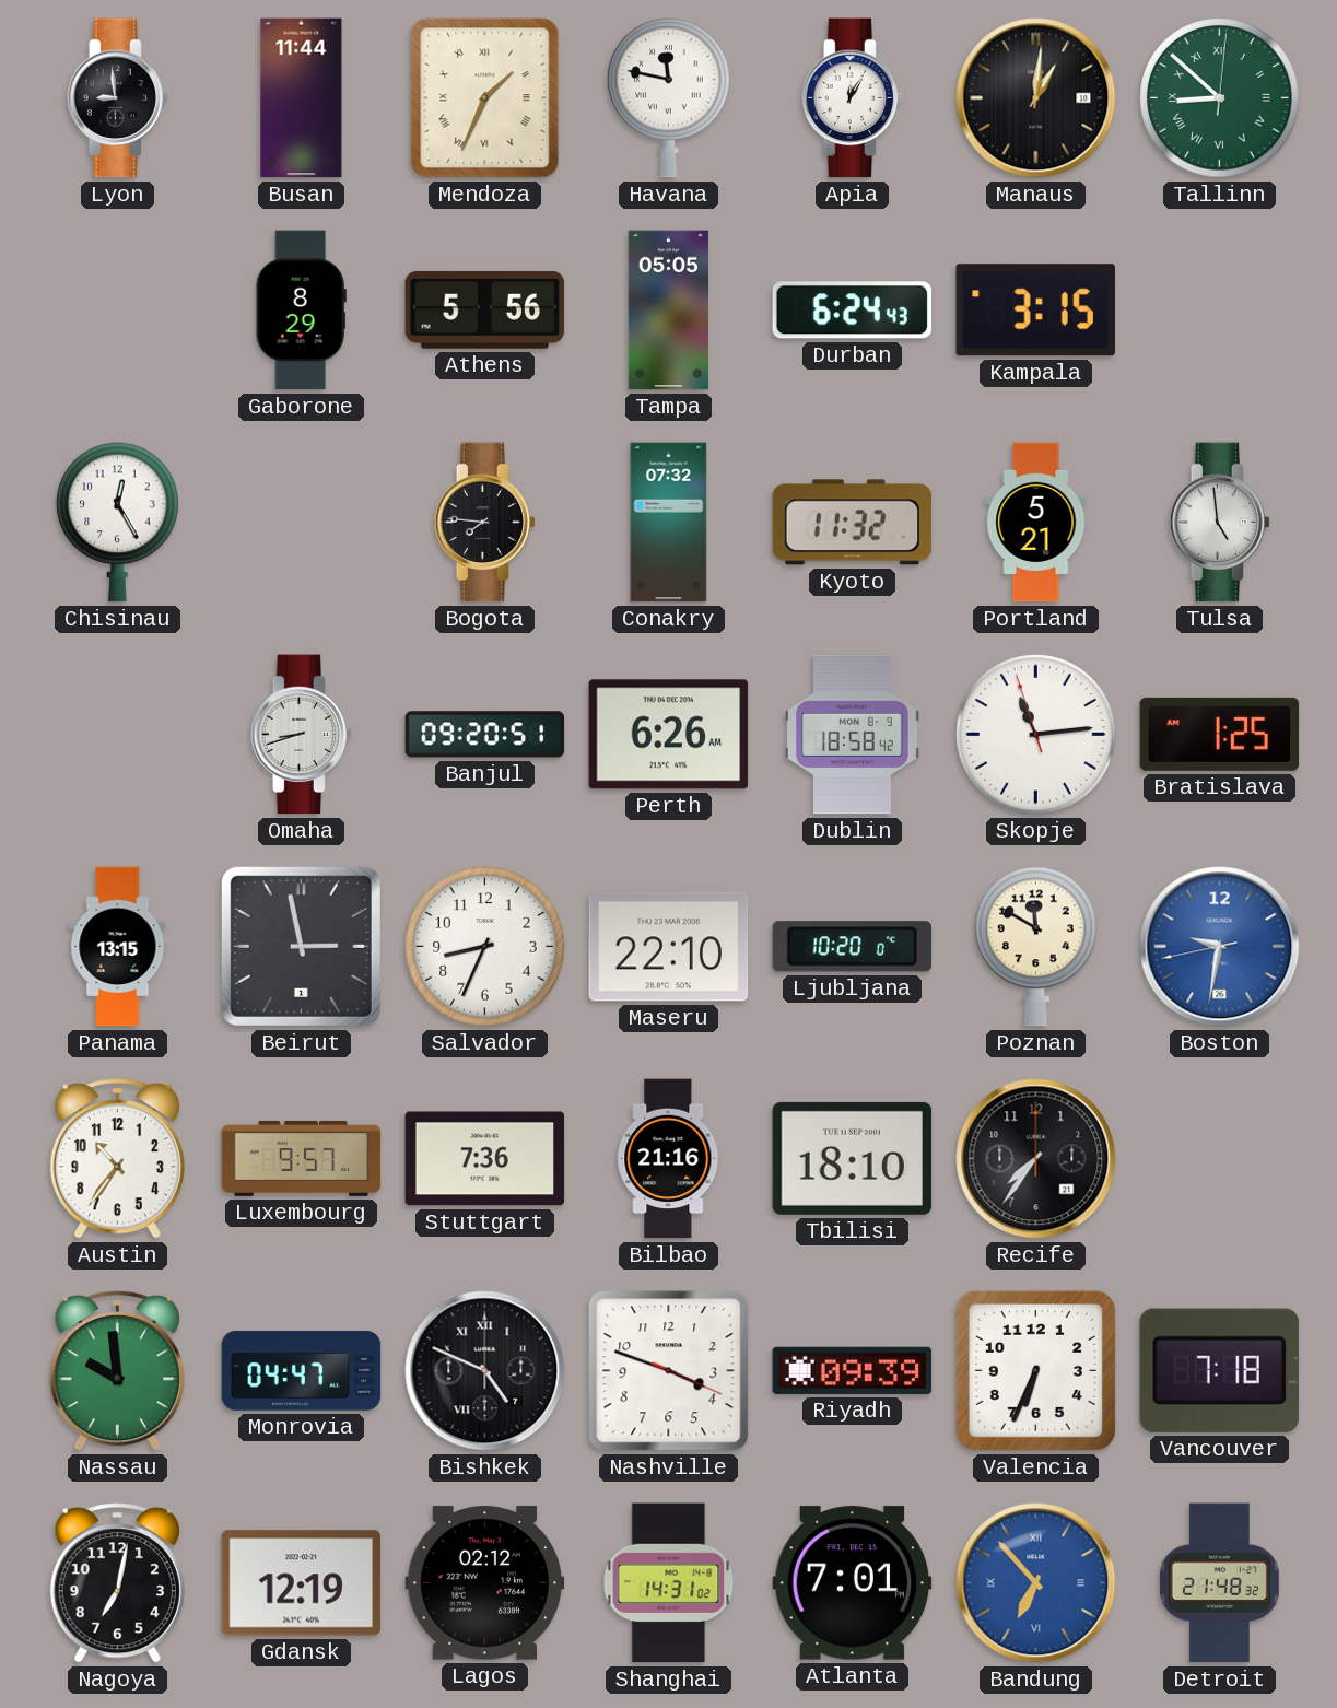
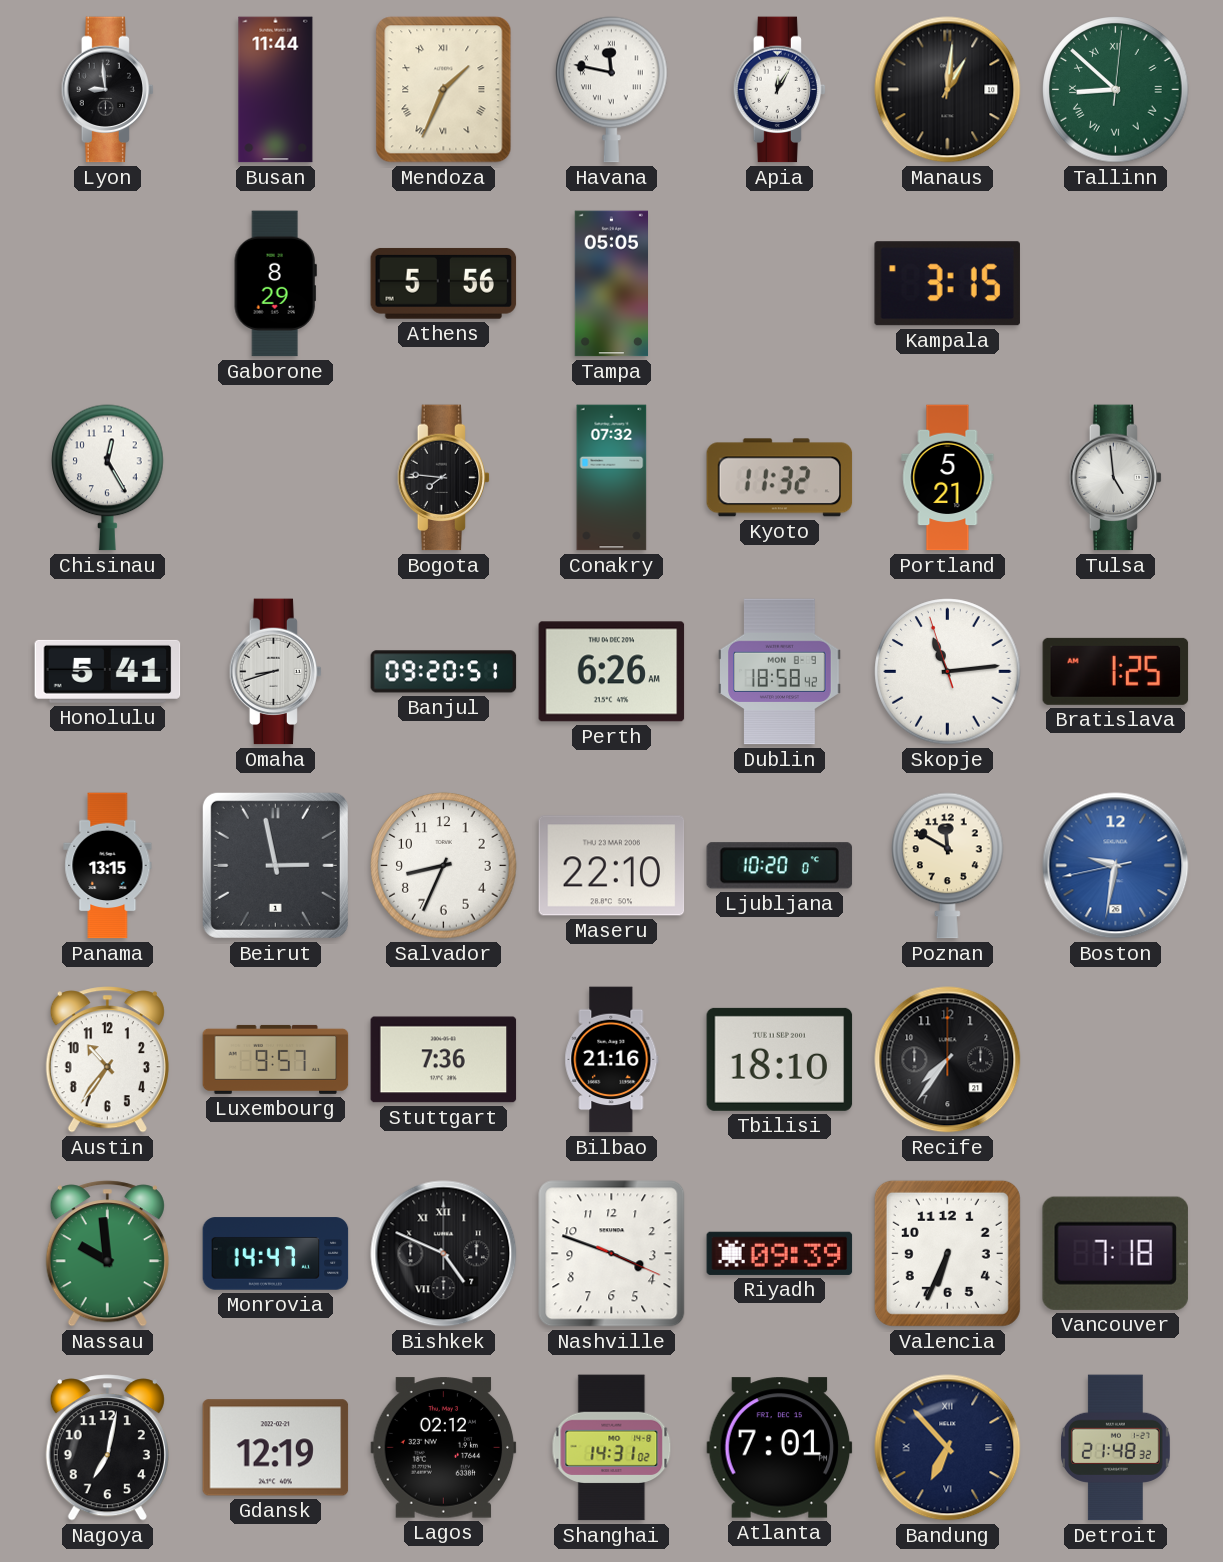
Durban: 6:24 -> none
Honolulu: none -> 5:41
Monrovia: 04:47 -> 14:47
Bandung dial: blue -> navy
